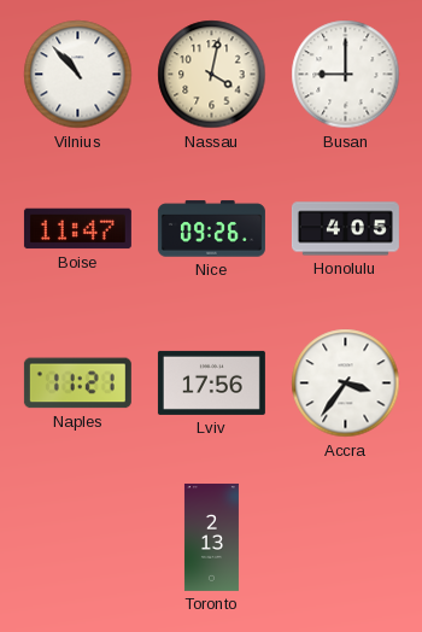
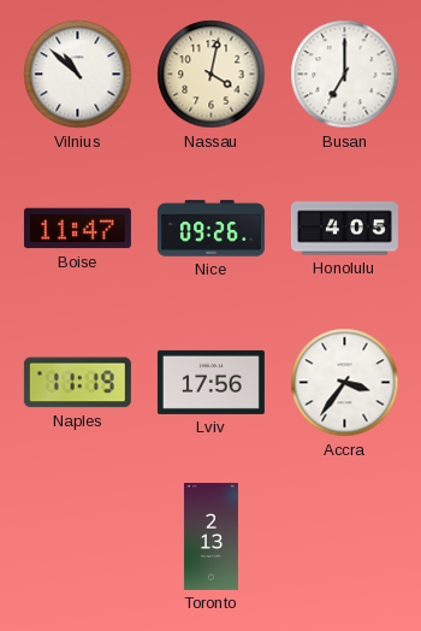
Vilnius: 10:53 -> 10:52
Busan: 9:00 -> 7:00
Naples: 11:21 -> 11:19
